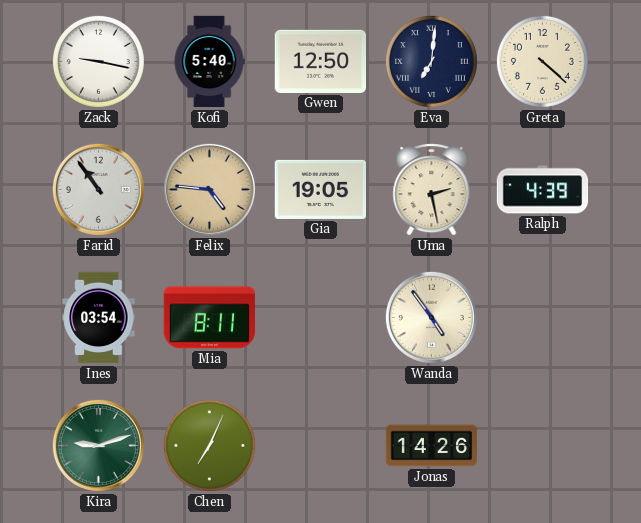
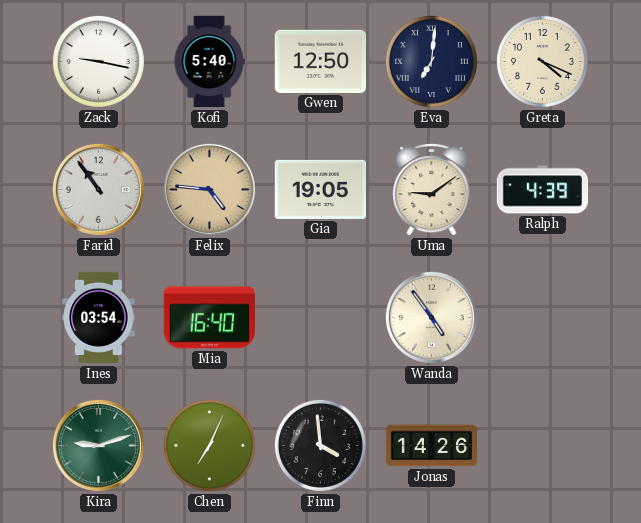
Greta: 4:22 -> 4:19
Uma: 2:28 -> 9:09
Mia: 8:11 -> 16:40
Finn: none -> 3:59
